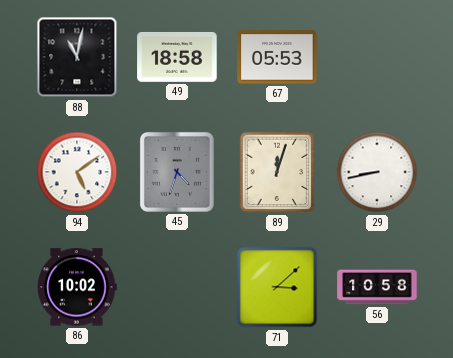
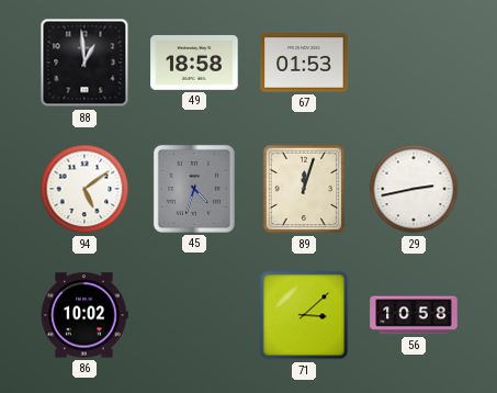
88: 11:02 -> 12:59
67: 05:53 -> 01:53
29: 8:43 -> 2:43
